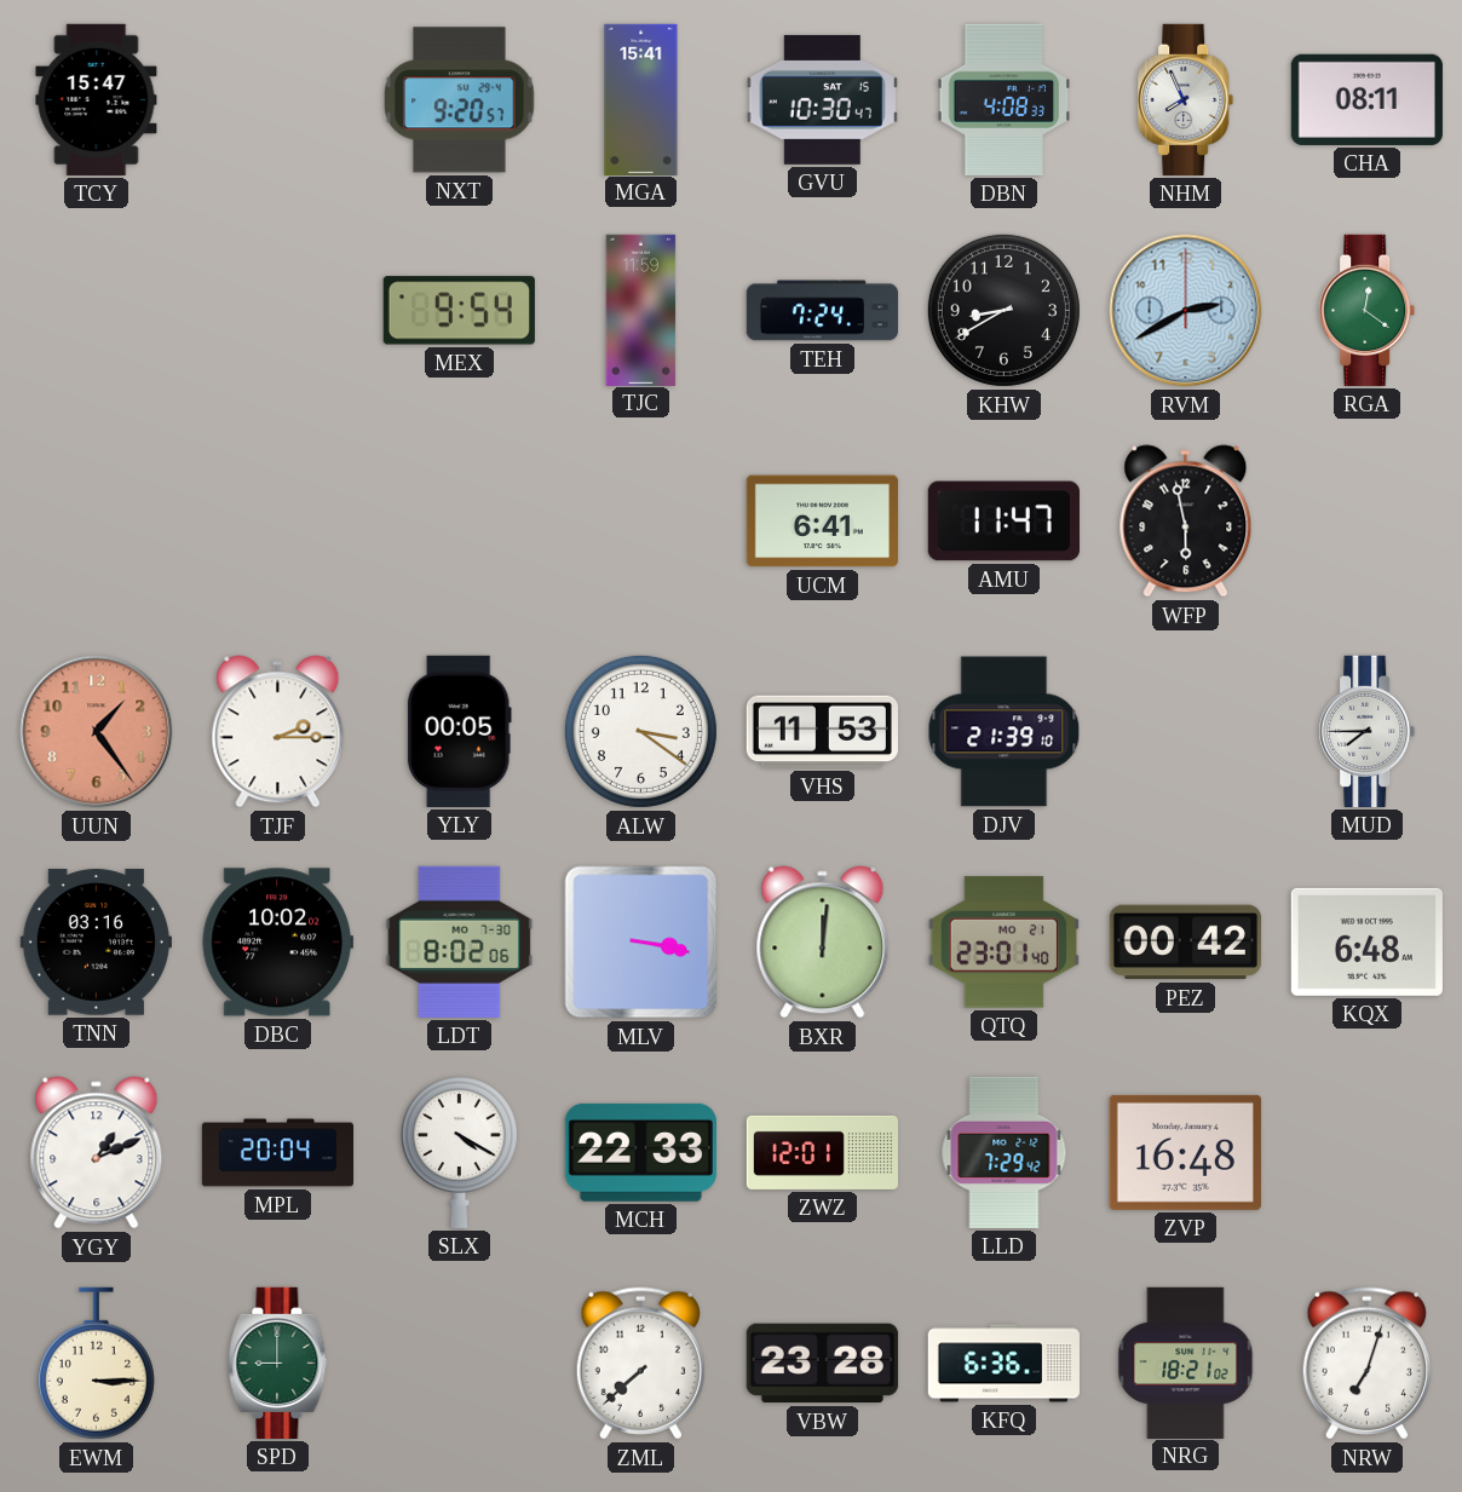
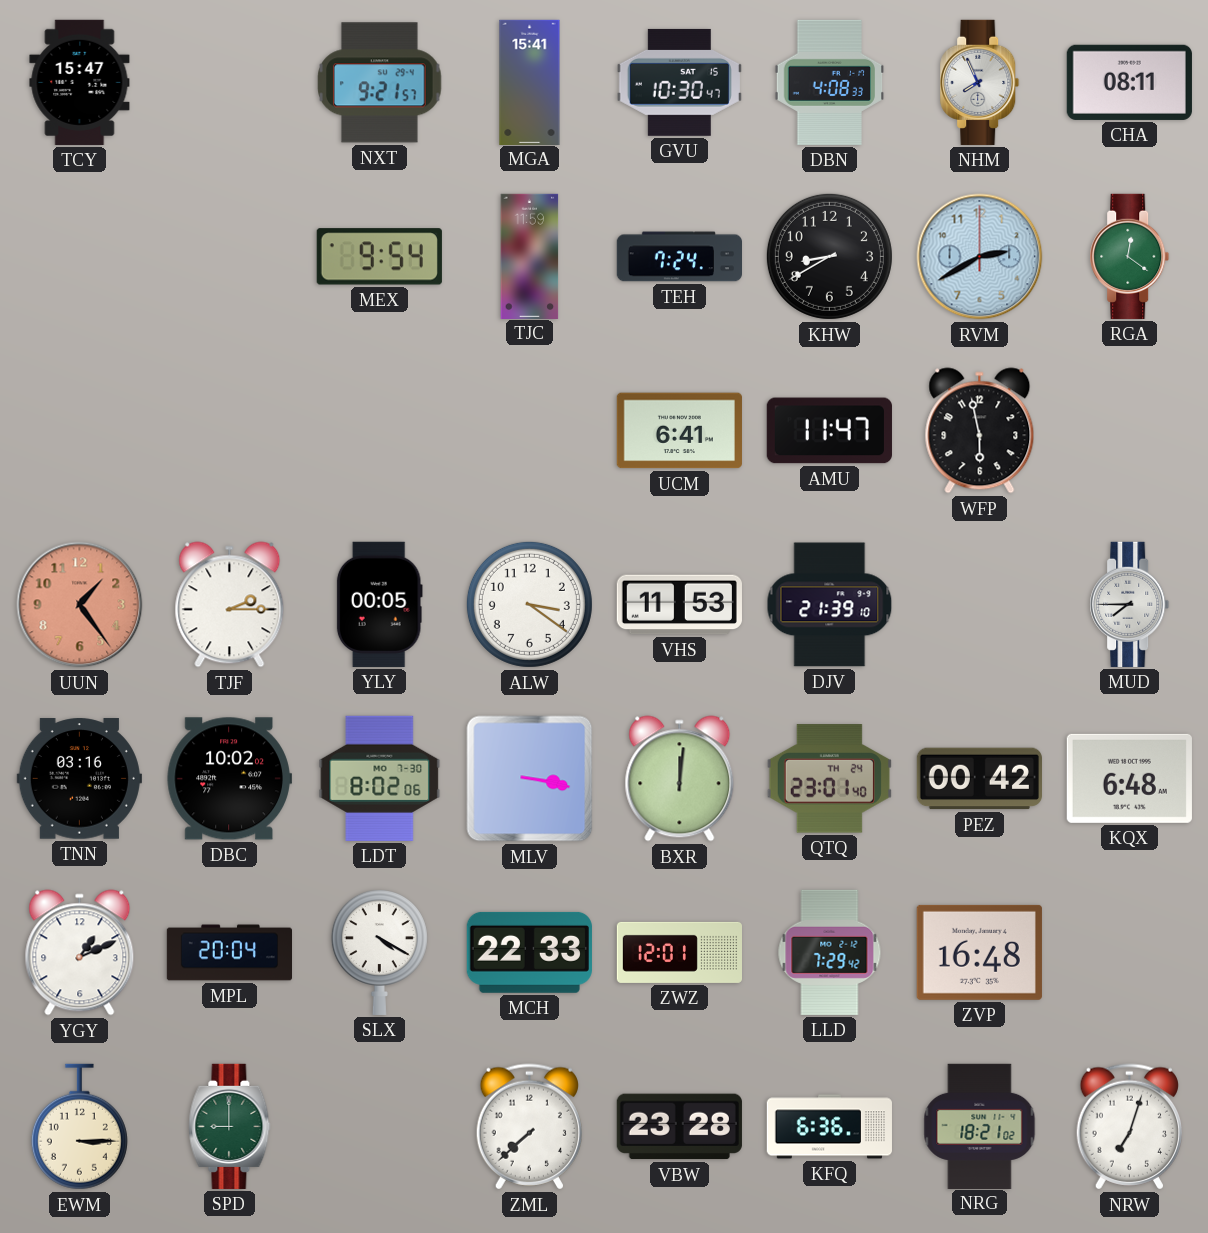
NXT: 9:20 -> 9:21
QTQ date: MO 21 -> TH 24
